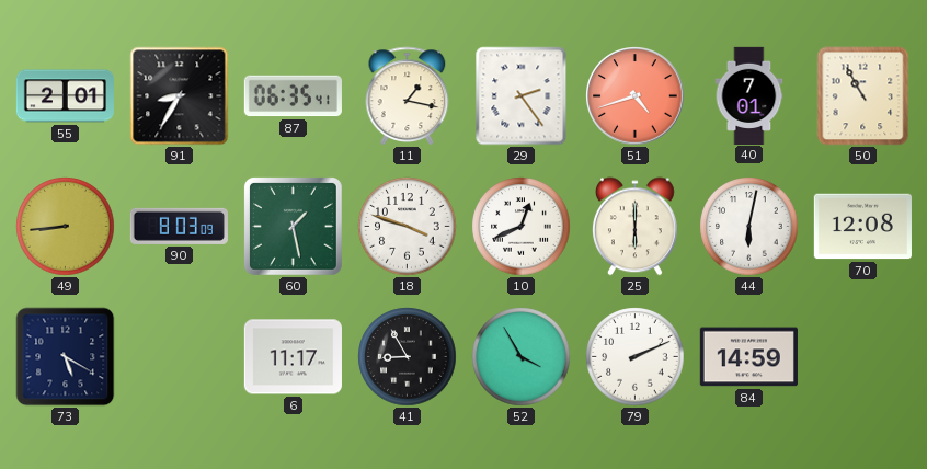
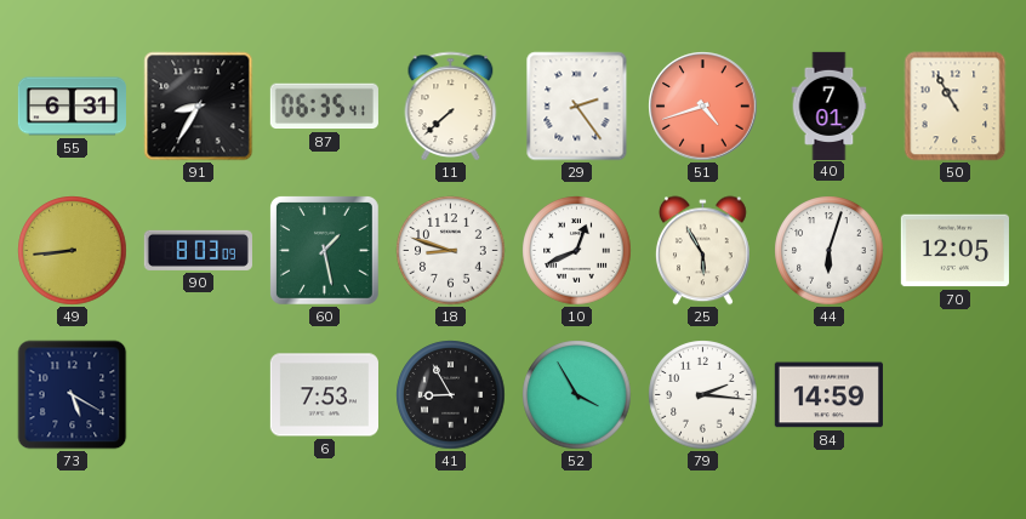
55: 2:01 -> 6:31
11: 1:17 -> 7:38
18: 3:48 -> 8:48
25: 6:00 -> 5:55
44: 6:02 -> 6:03
70: 12:08 -> 12:05
6: 11:17 -> 7:53
79: 2:11 -> 2:16
